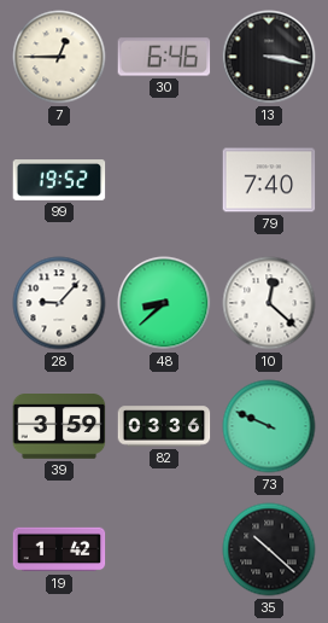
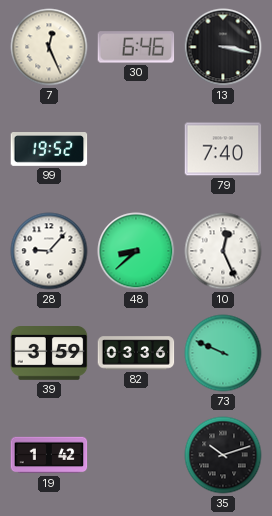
7: 12:45 -> 12:26
10: 12:22 -> 12:26
35: 10:22 -> 10:12
